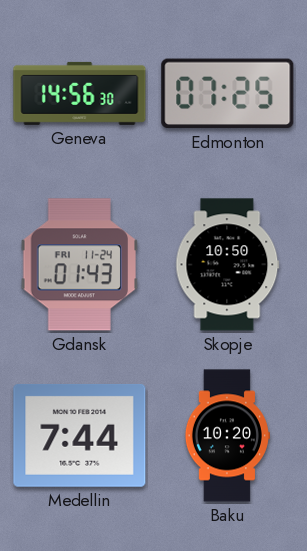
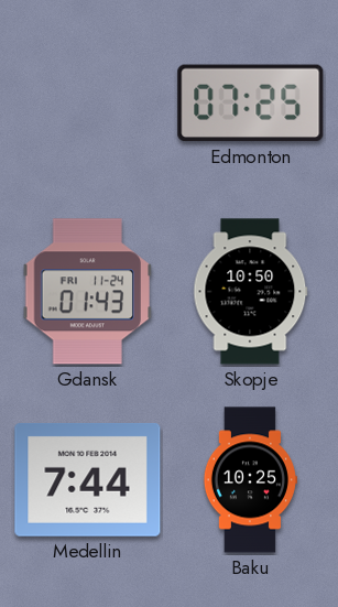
Geneva: 14:56 -> none
Baku: 10:20 -> 10:25
